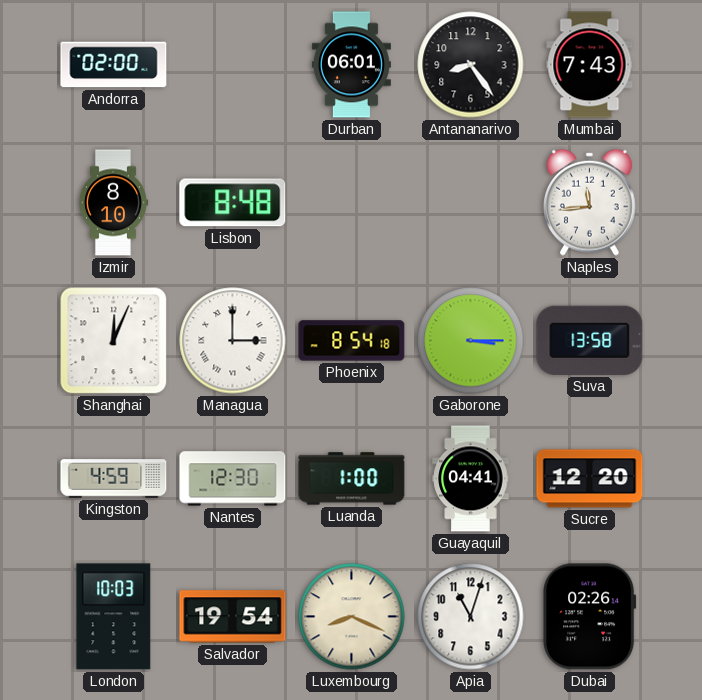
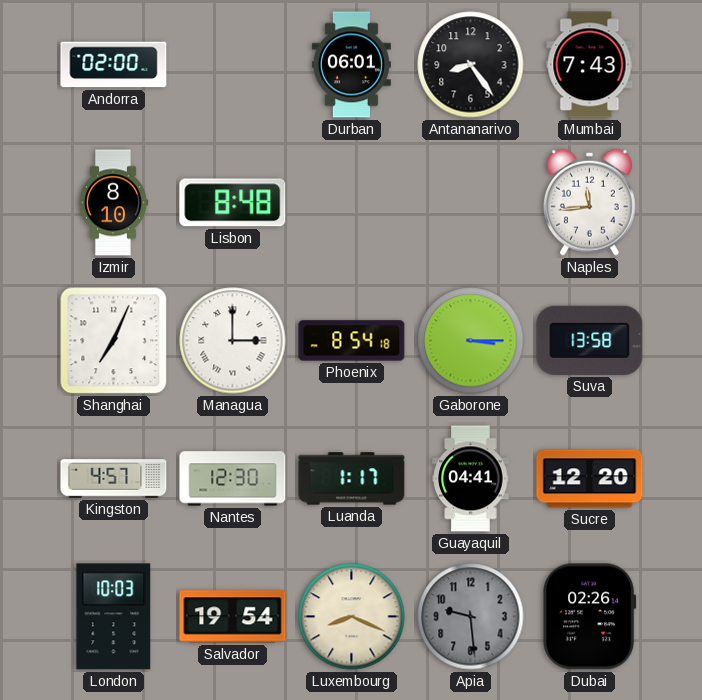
Shanghai: 12:04 -> 7:04
Kingston: 4:59 -> 4:57
Luanda: 1:00 -> 1:17
Apia: 11:03 -> 9:29
Apia dial: white -> grey
